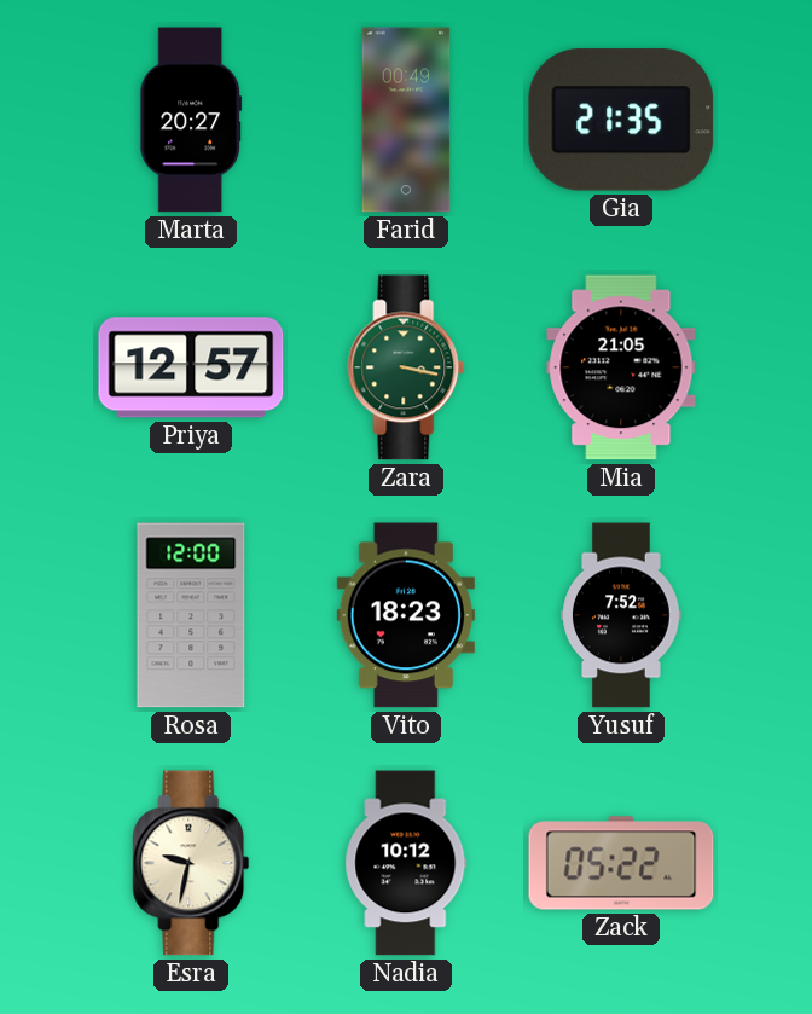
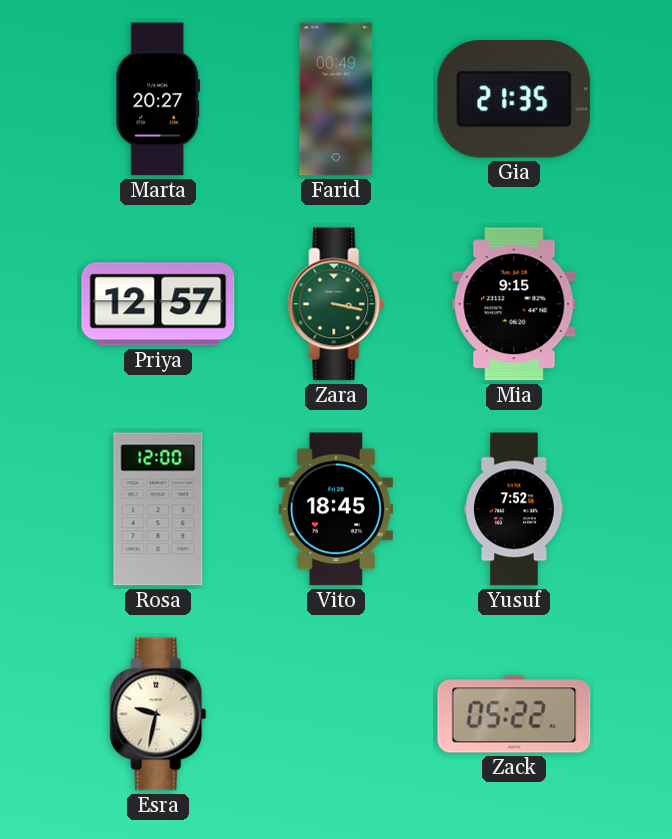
Mia: 21:05 -> 9:15
Vito: 18:23 -> 18:45
Nadia: 10:12 -> none
